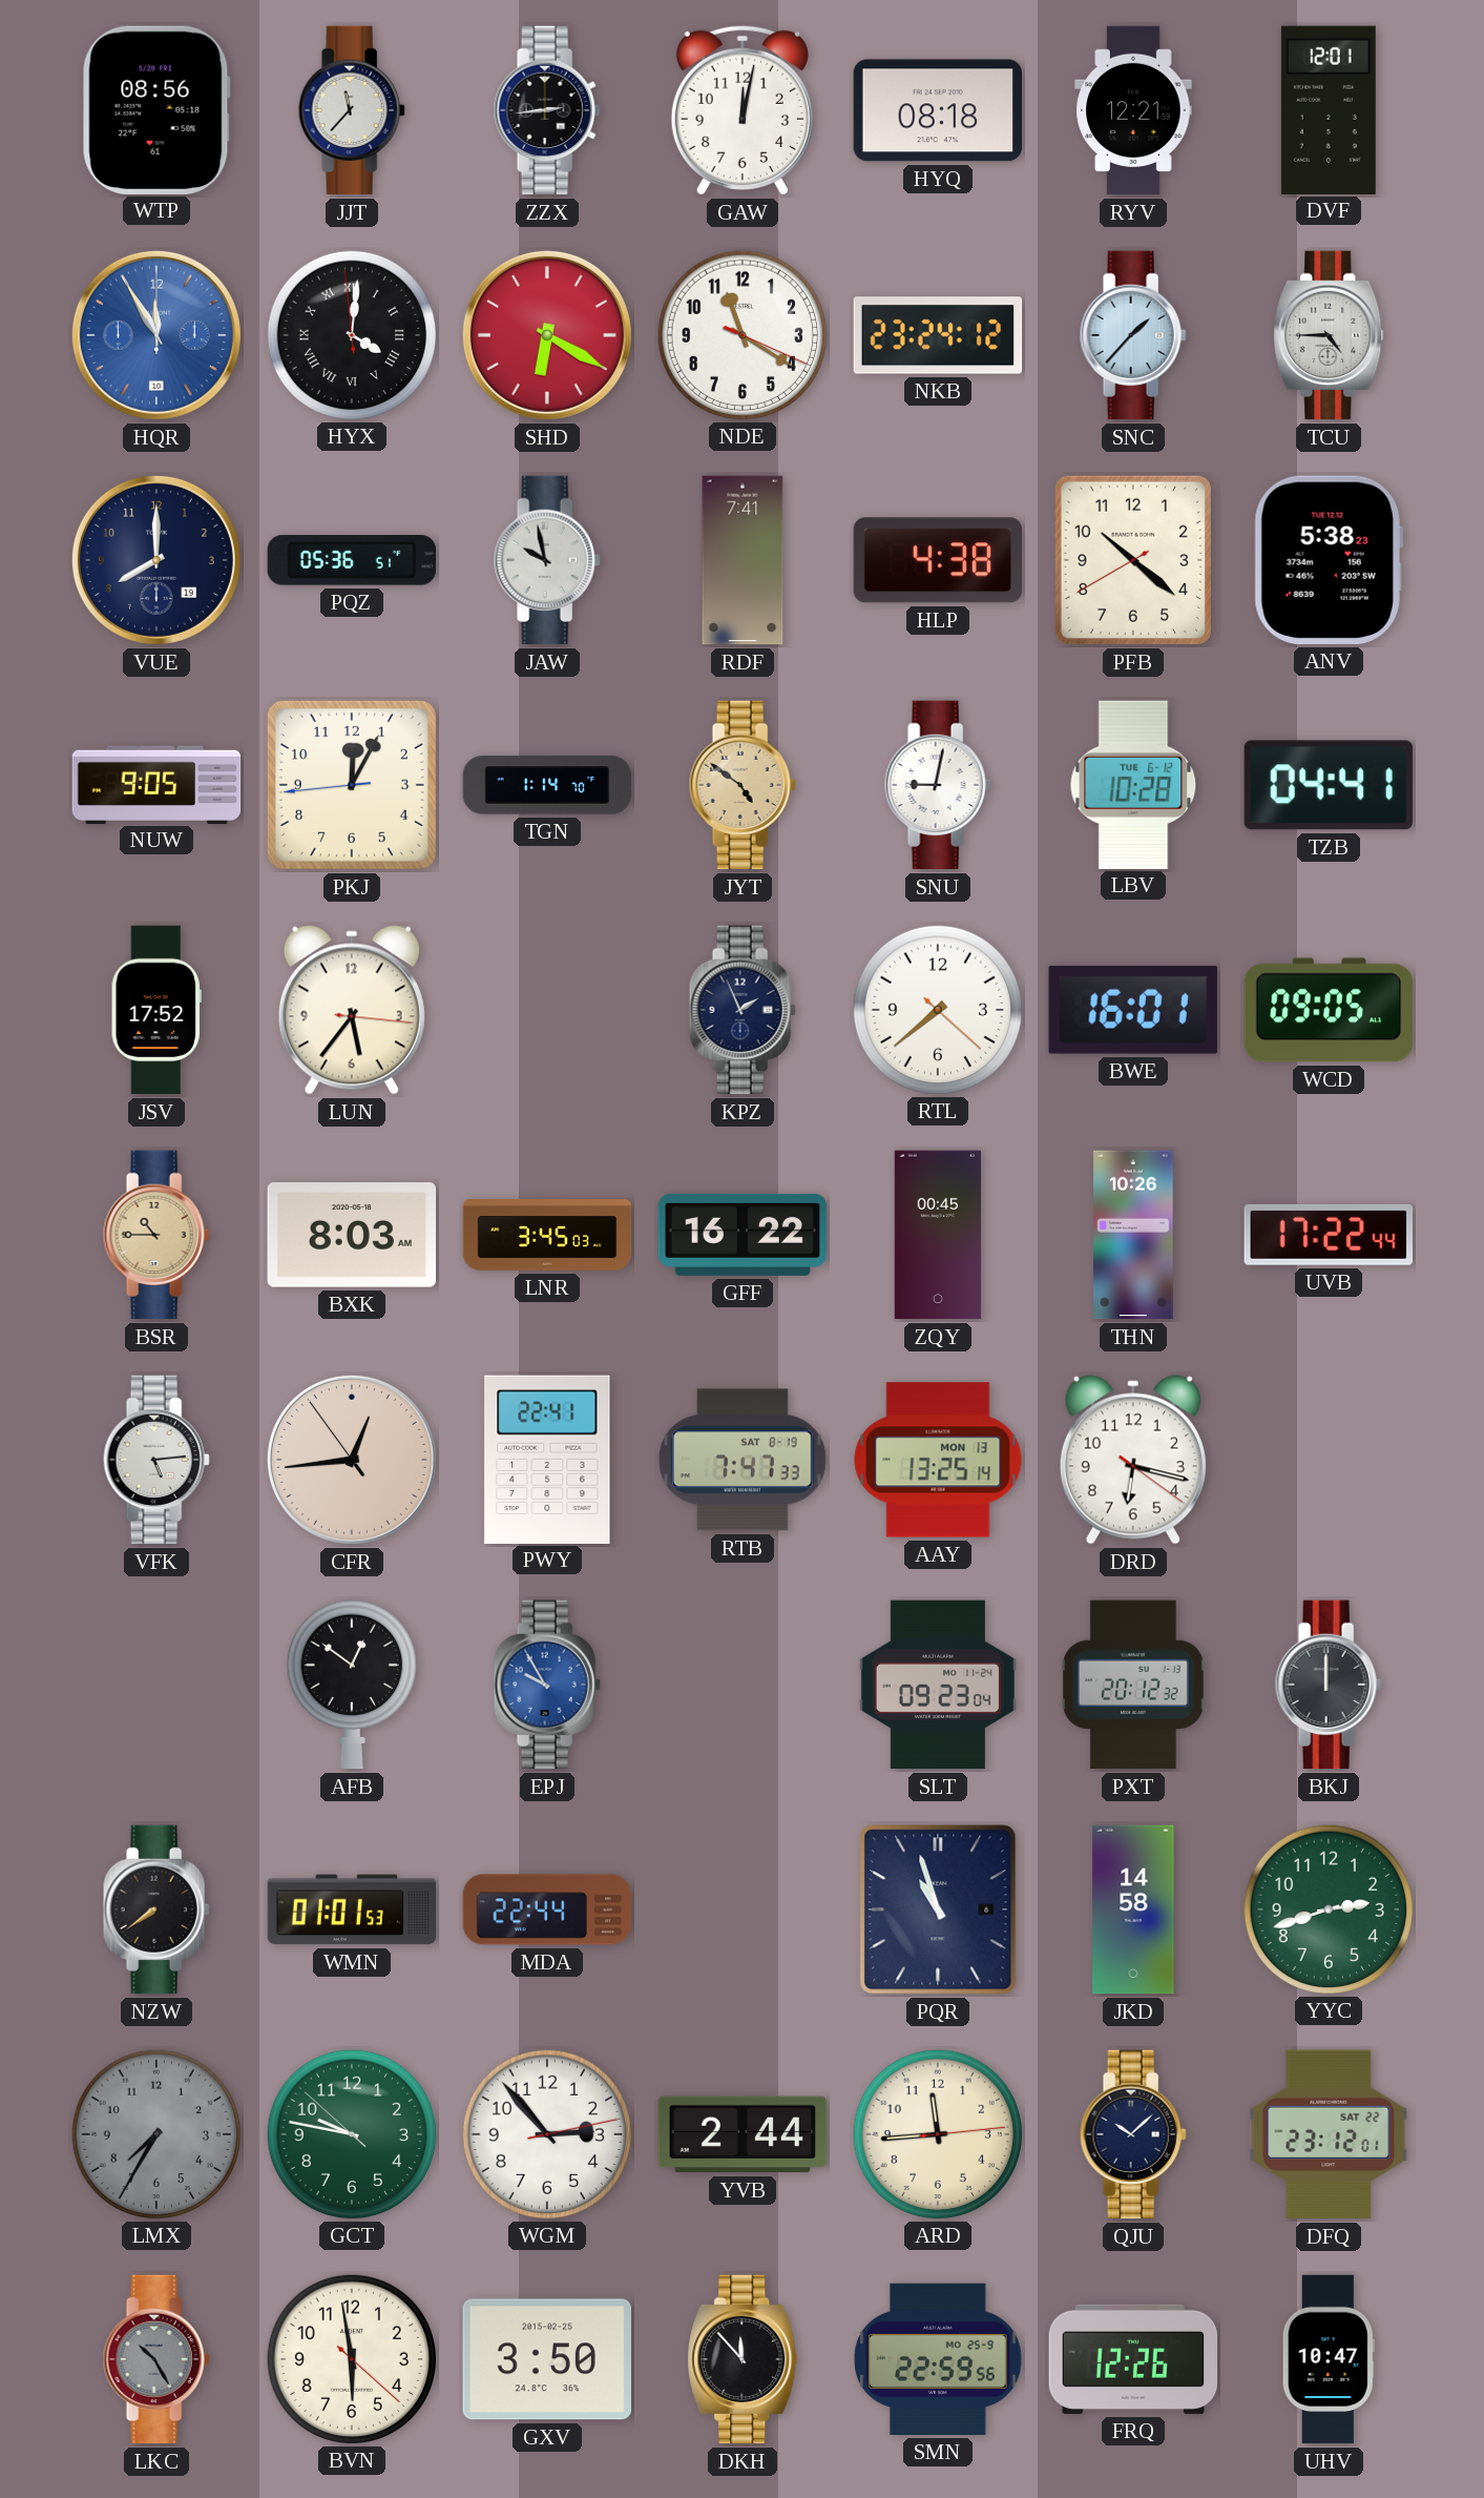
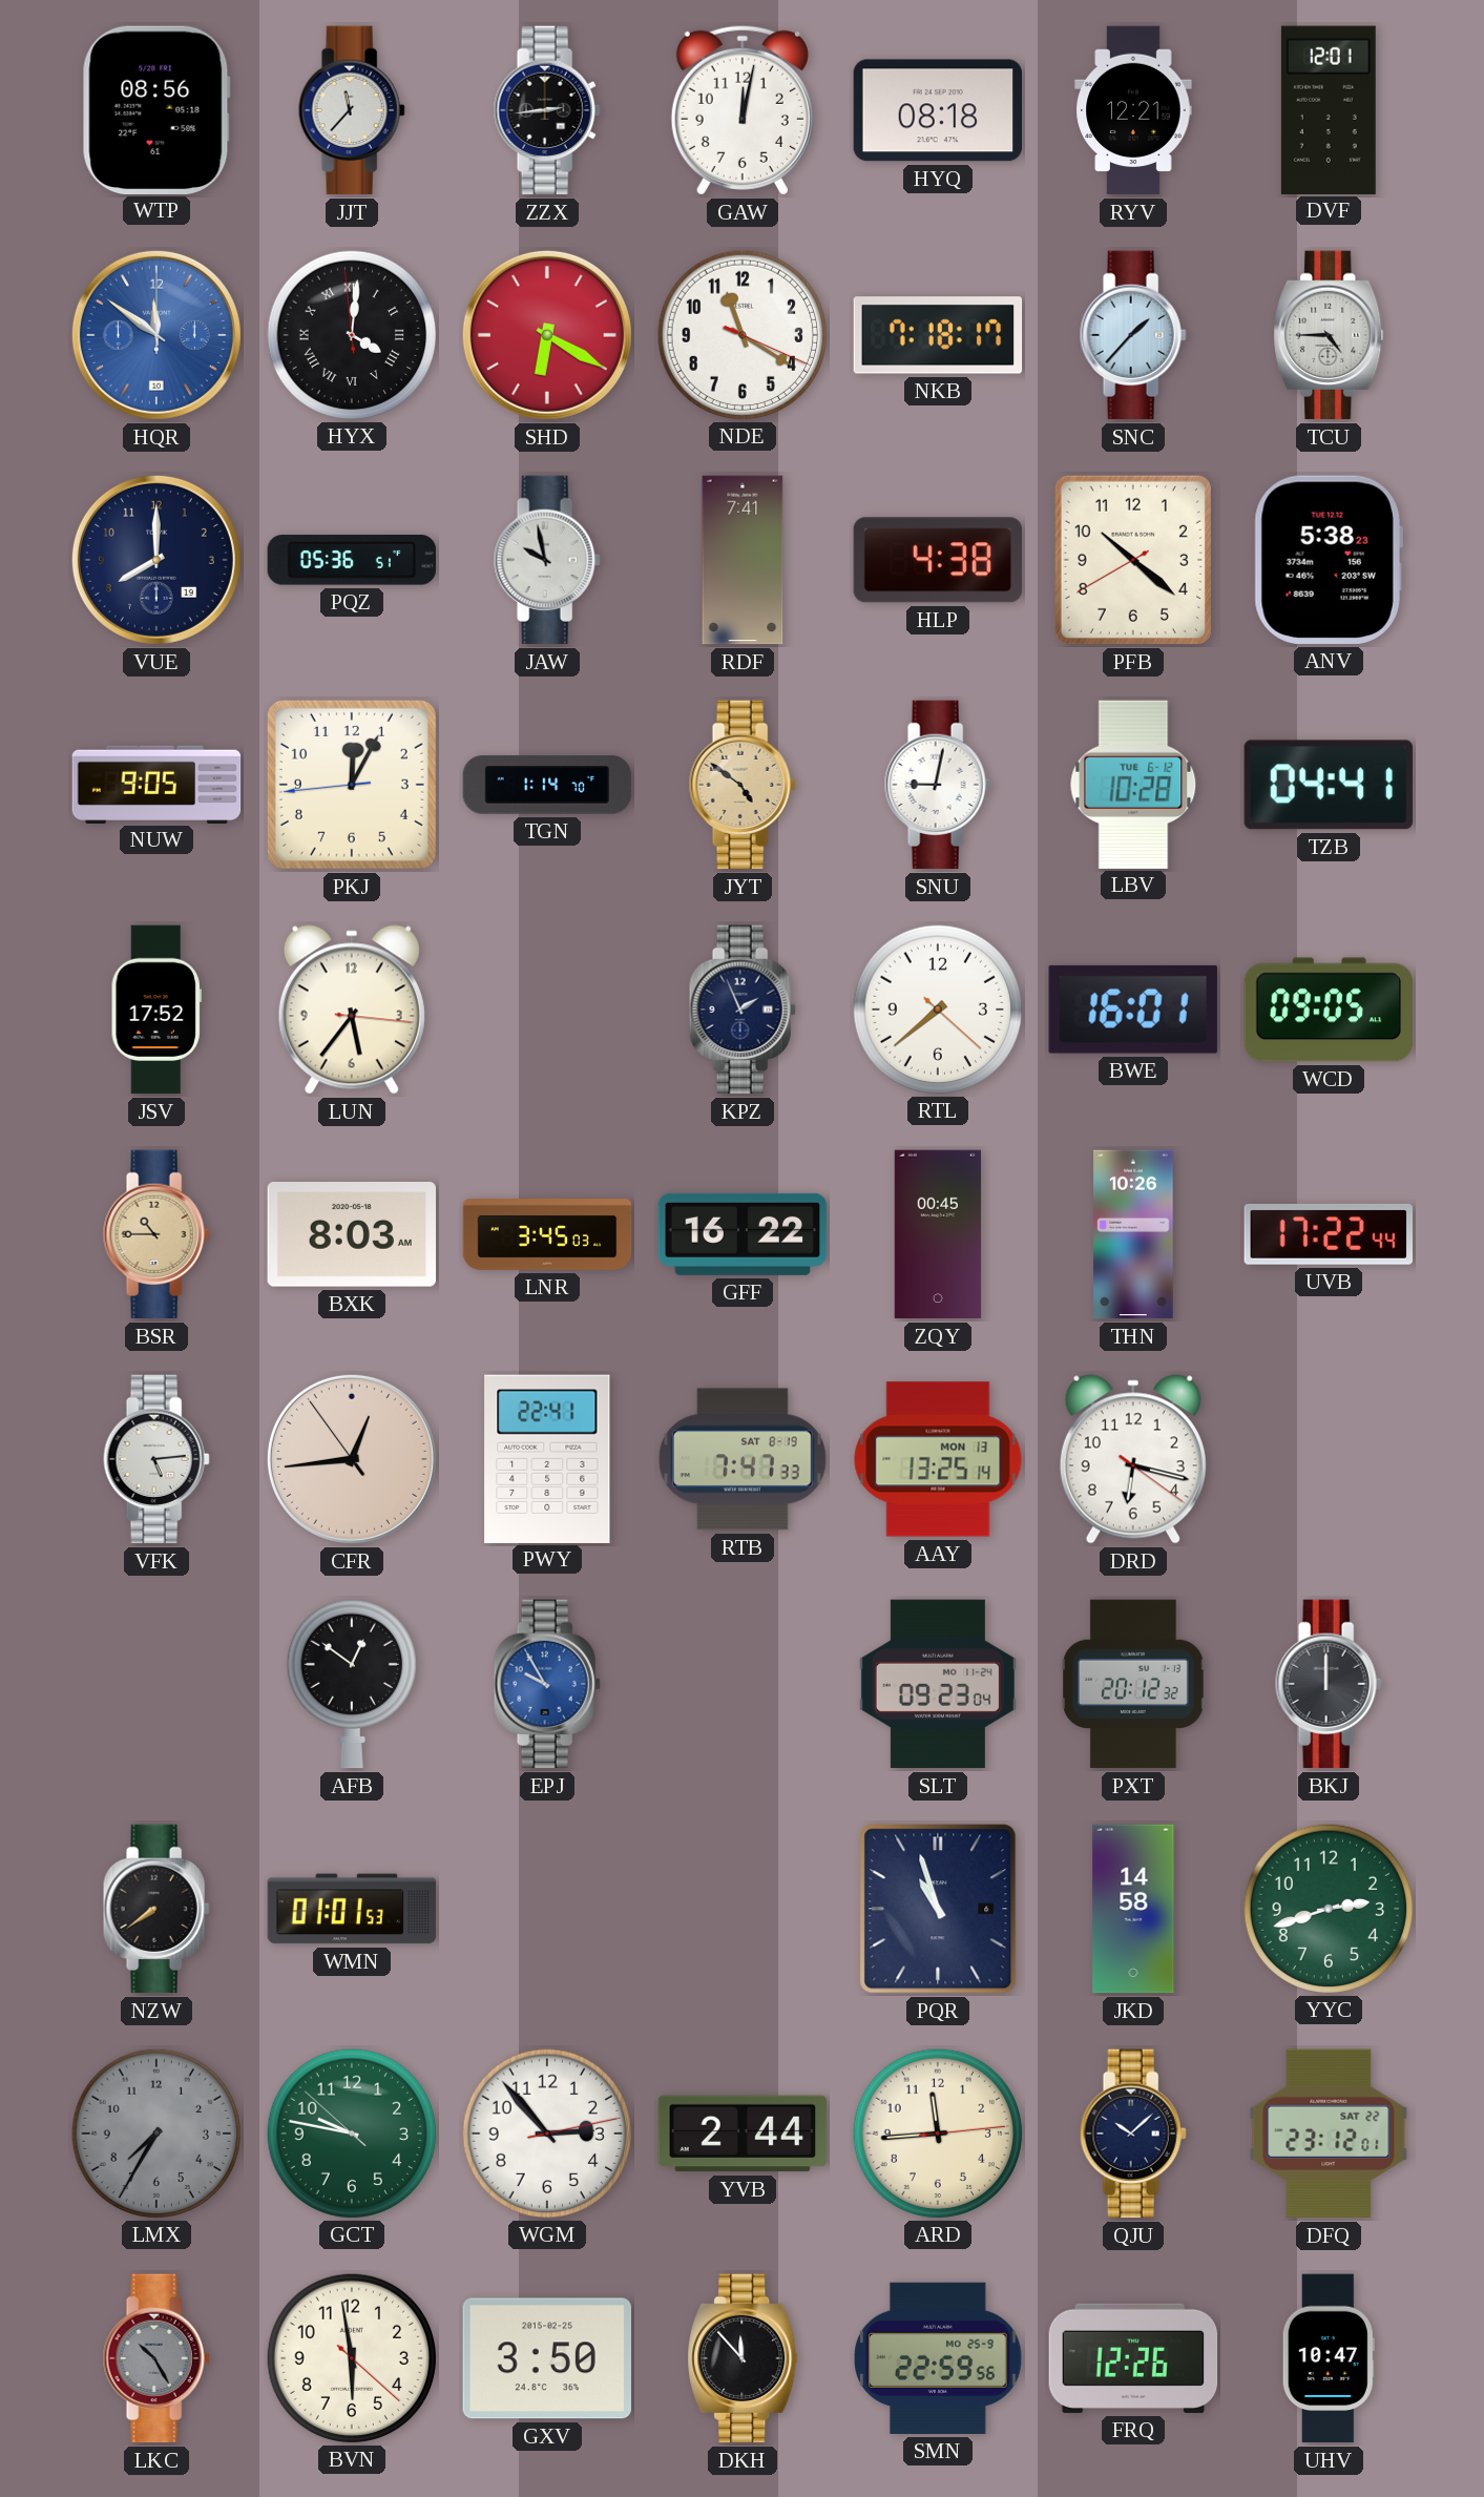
HQR: 11:55 -> 11:51
NKB: 23:24 -> 7:18
MDA: 22:44 -> none
